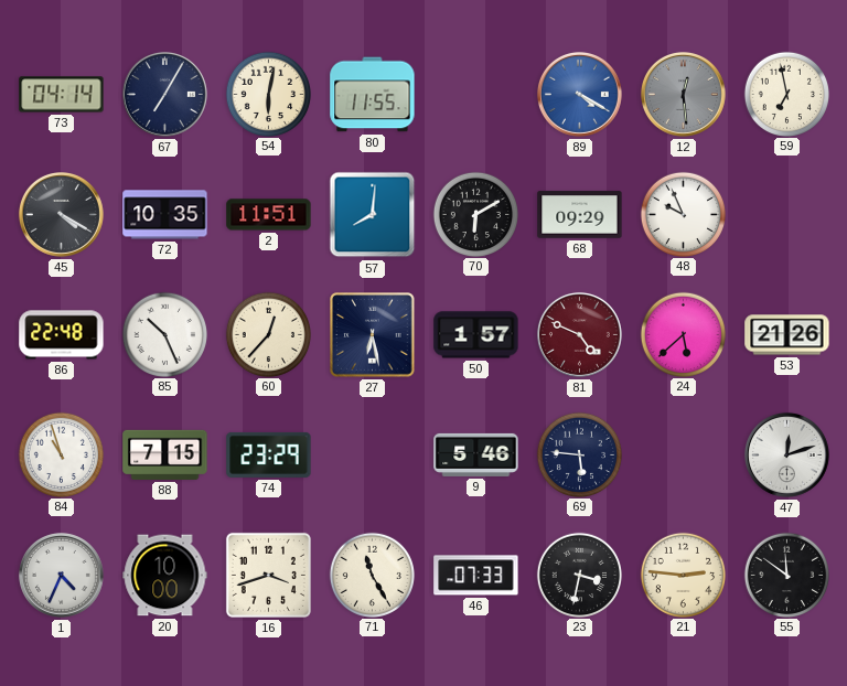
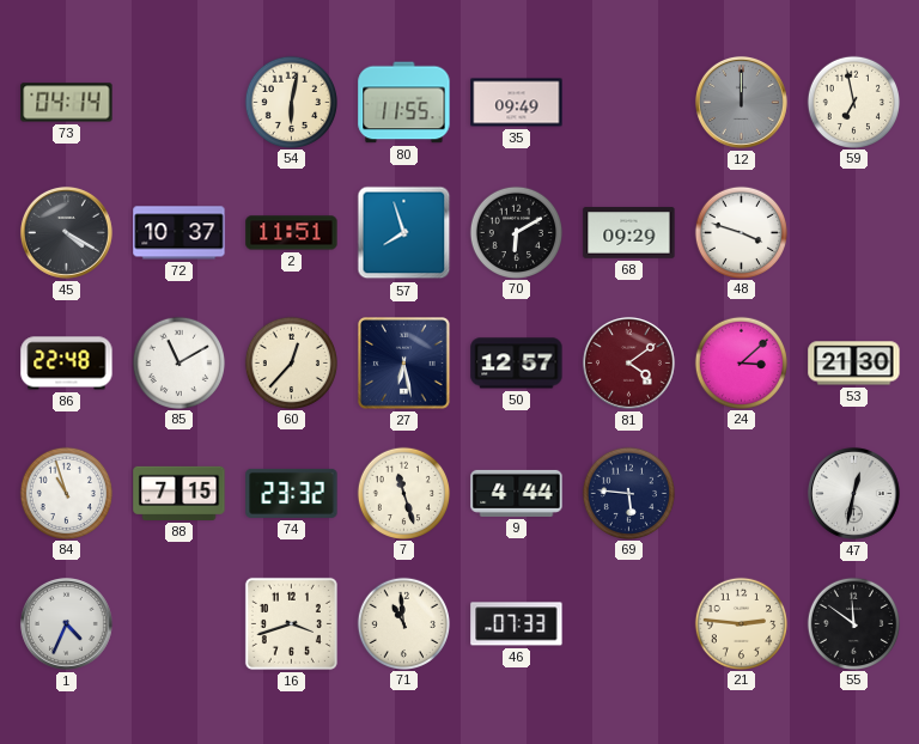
67: 7:05 -> none
35: none -> 09:49
89: 4:20 -> none
12: 12:29 -> 12:00
72: 10:35 -> 10:37
57: 8:01 -> 7:57
48: 9:56 -> 3:48
85: 10:26 -> 11:10
50: 1:57 -> 12:57
81: 4:49 -> 4:09
24: 5:38 -> 3:08
53: 21:26 -> 21:30
74: 23:29 -> 23:32
7: none -> 11:27
9: 5:46 -> 4:44
47: 12:12 -> 12:32
20: 10:00 -> none
71: 11:25 -> 10:59
23: 3:32 -> none
